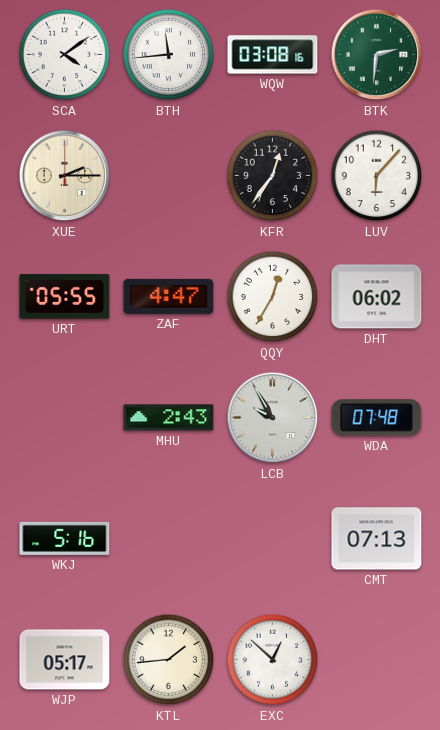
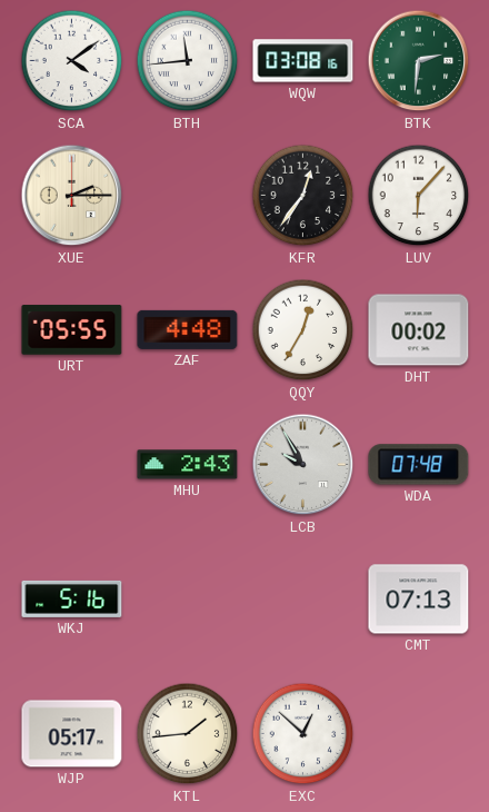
ZAF: 4:47 -> 4:48
DHT: 06:02 -> 00:02
